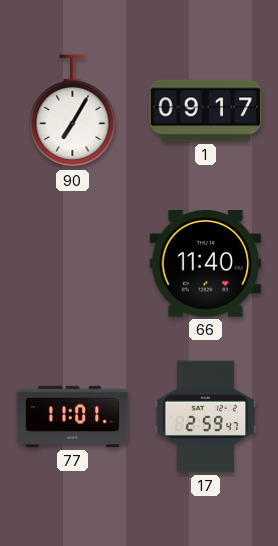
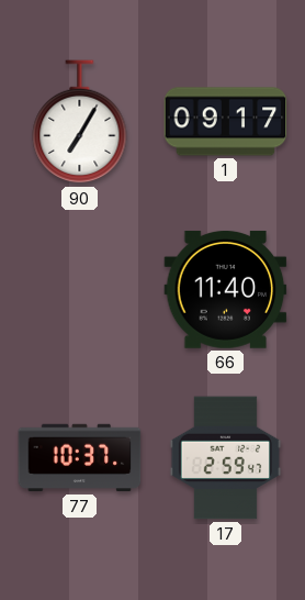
77: 11:01 -> 10:37
